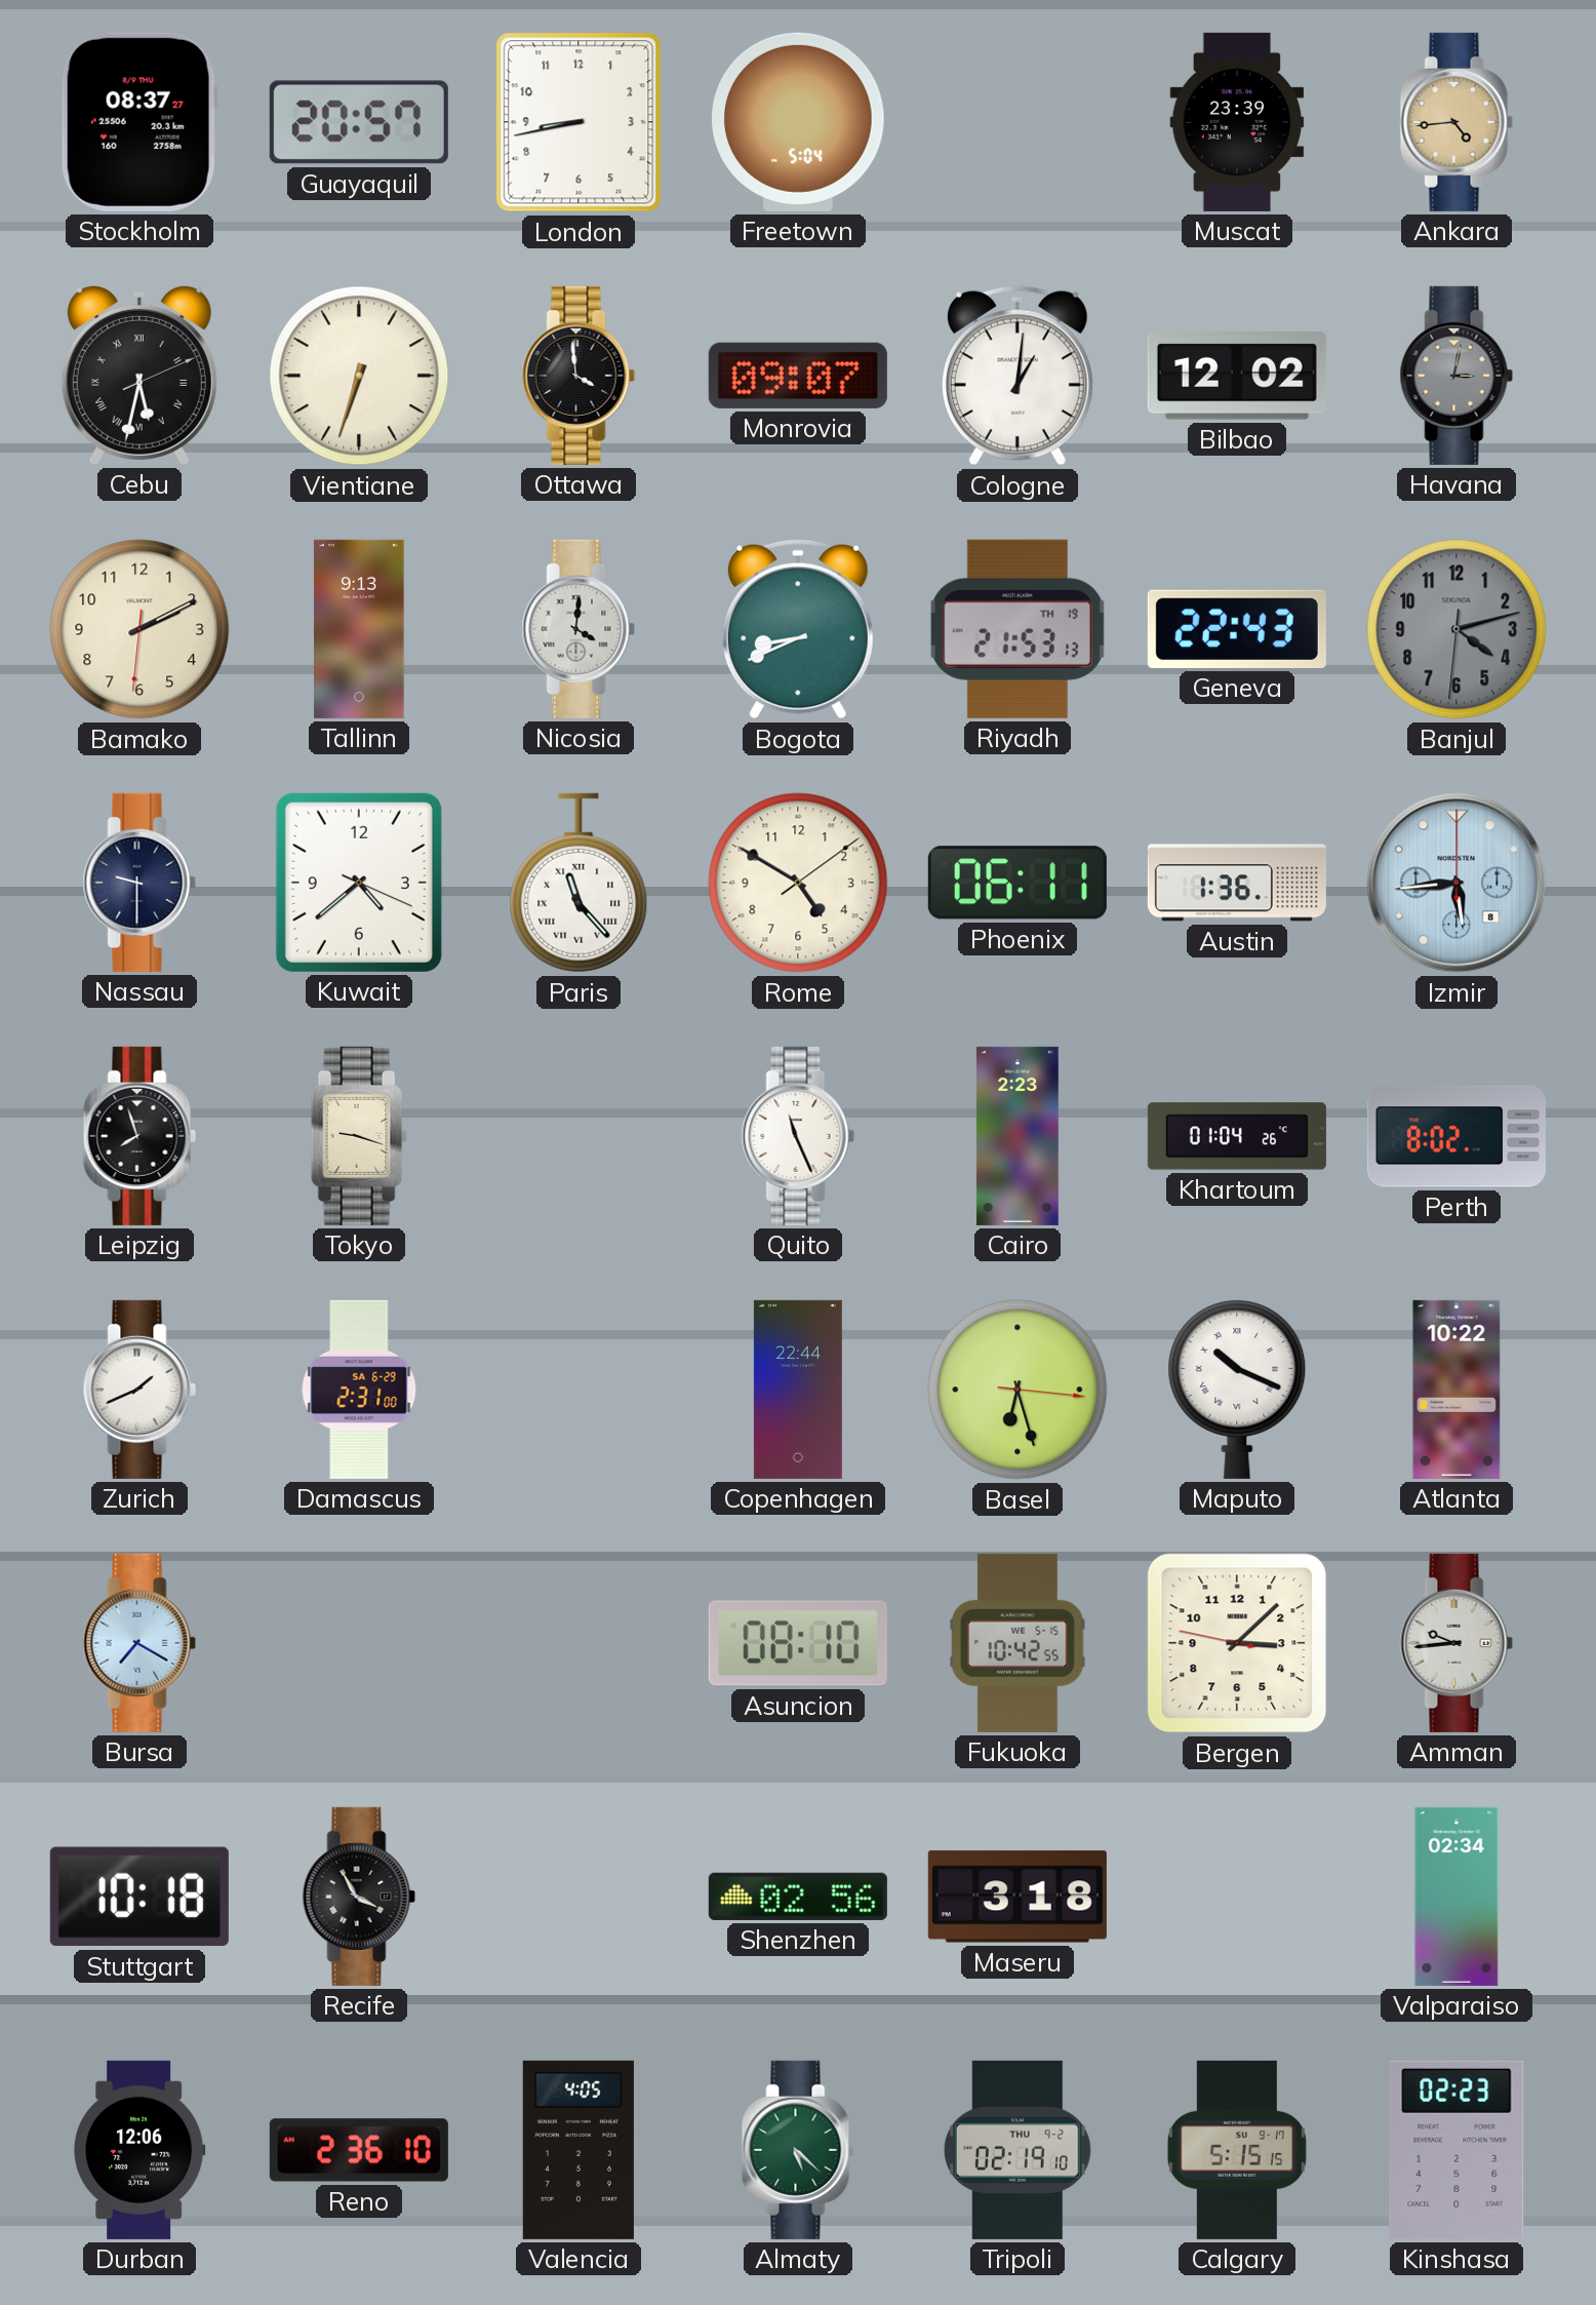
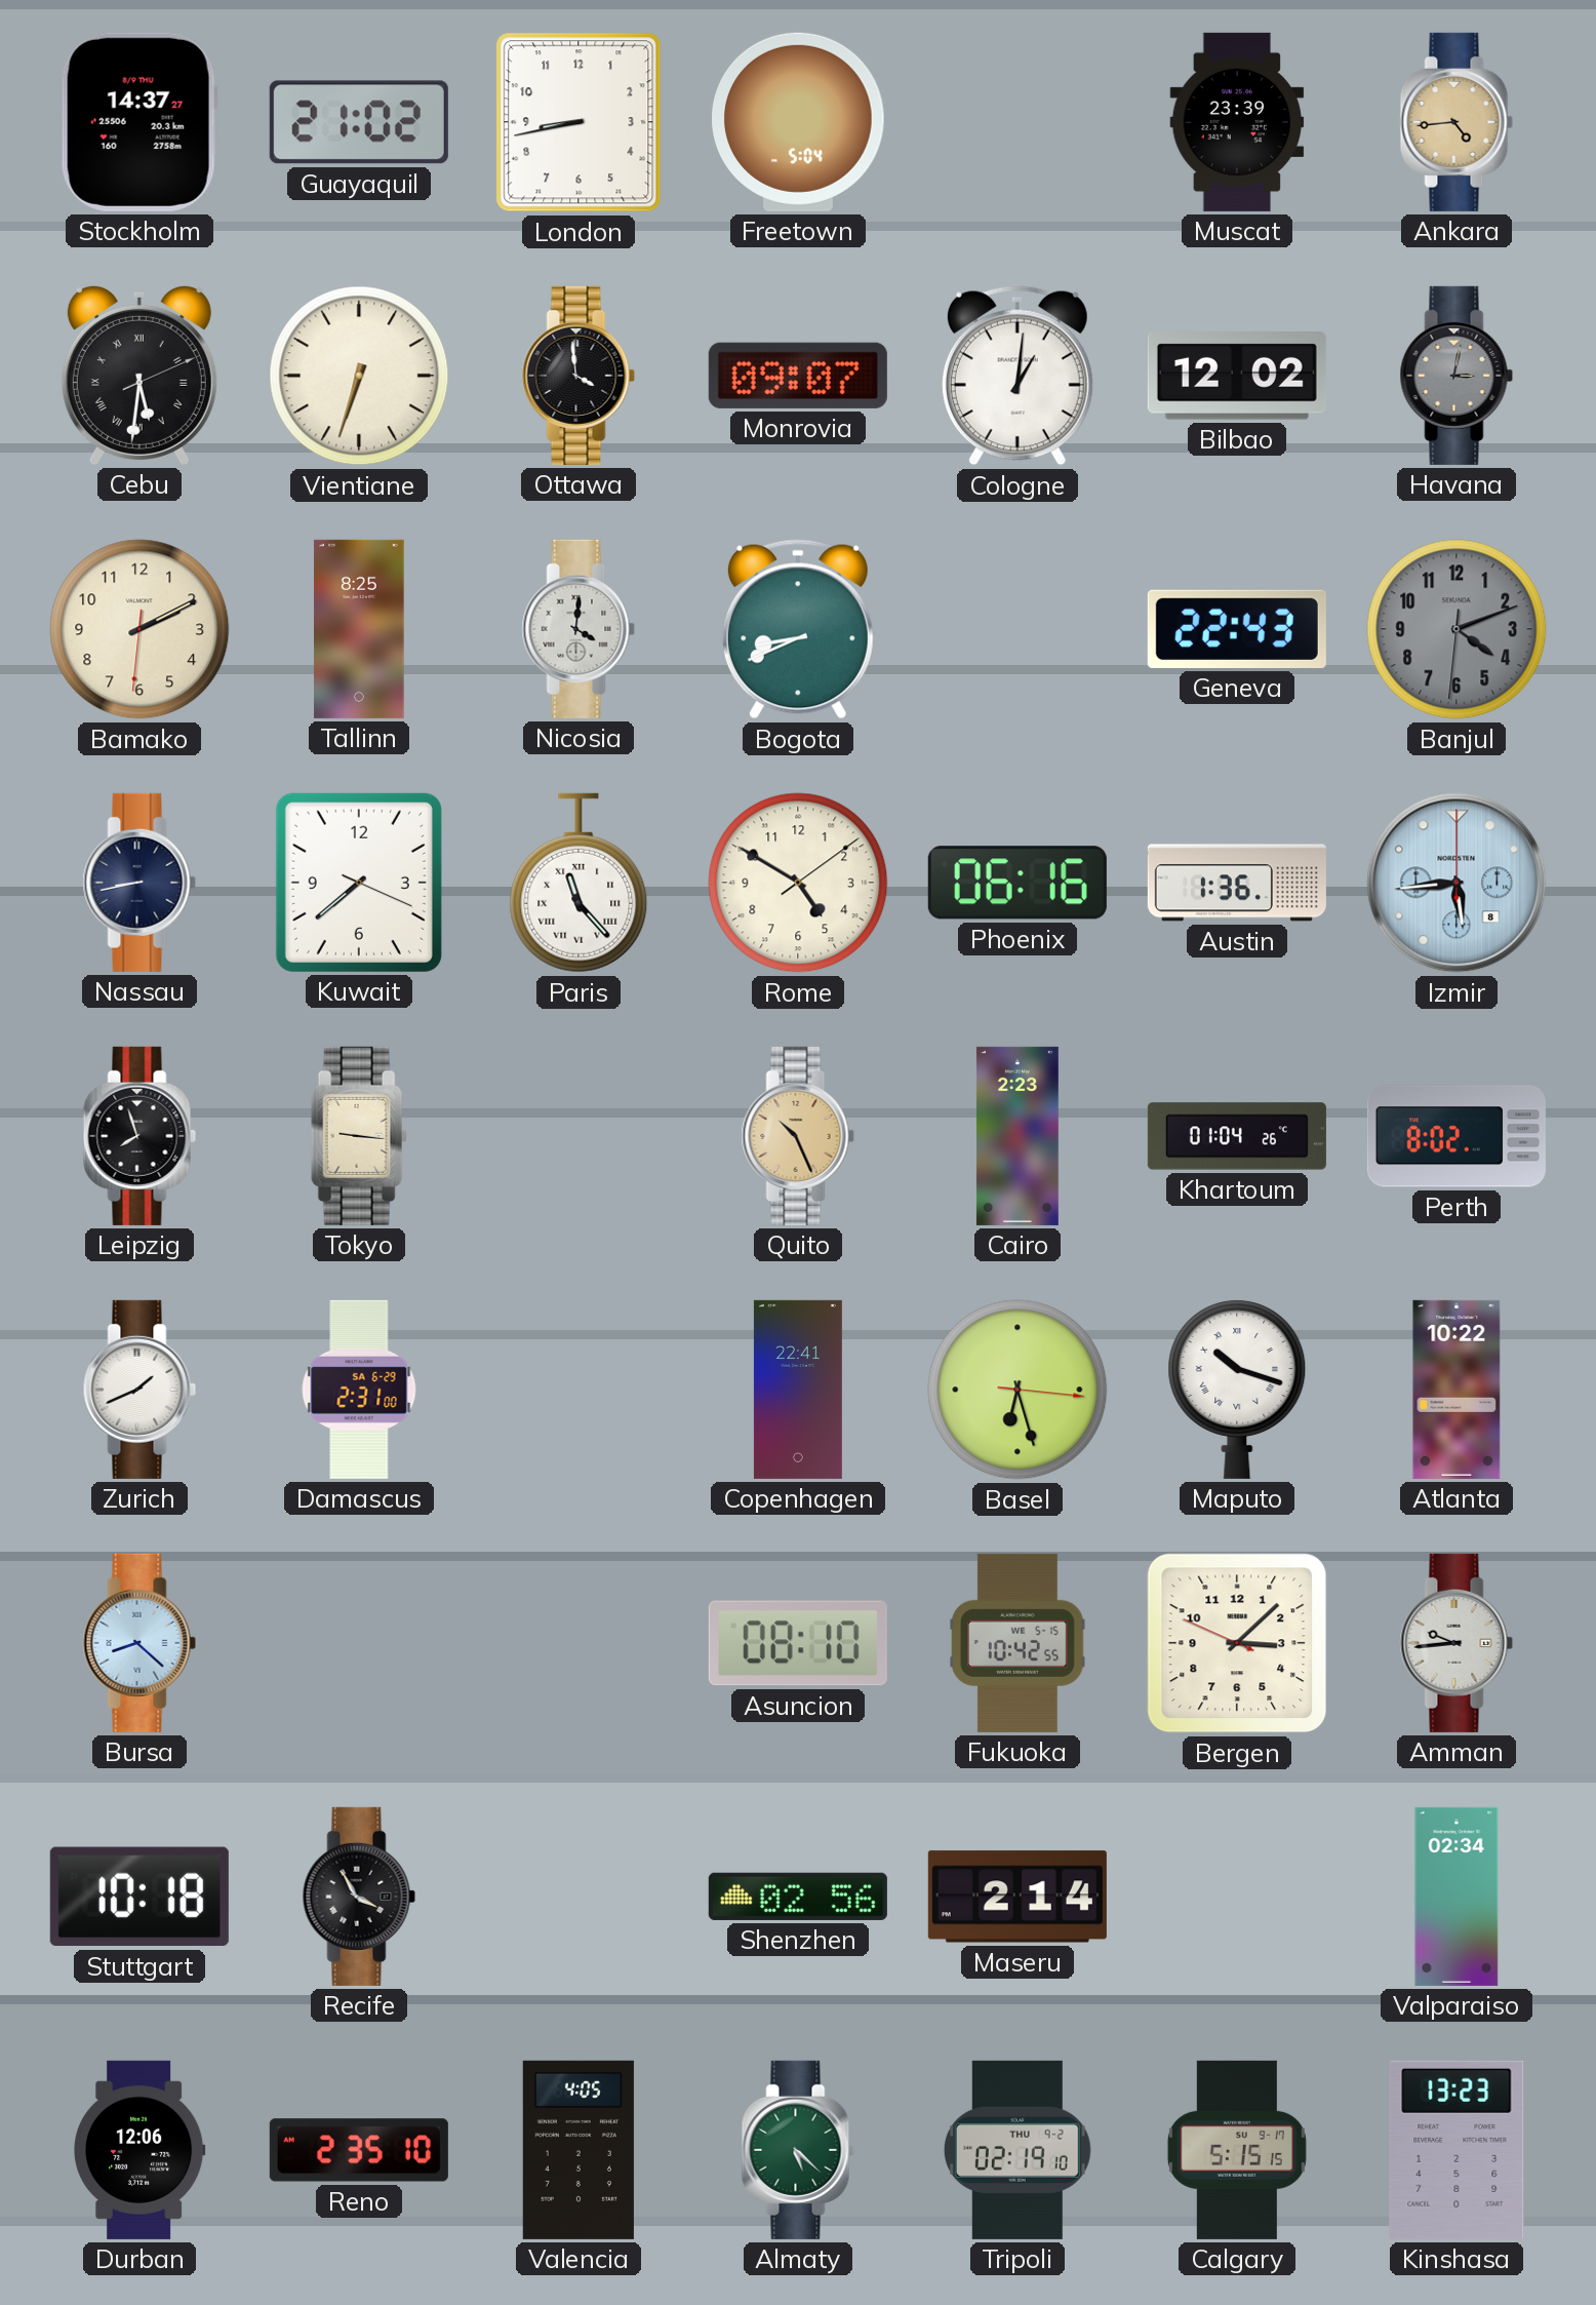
Stockholm: 08:37 -> 14:37
Guayaquil: 20:57 -> 21:02
Cebu: 5:32 -> 5:31
Tallinn: 9:13 -> 8:25
Riyadh: 21:53 -> none
Banjul: 4:12 -> 4:11
Nassau: 9:30 -> 8:43
Kuwait: 4:38 -> 7:38
Phoenix: 06:11 -> 06:16
Tokyo: 9:18 -> 9:16
Quito: 11:26 -> 10:26
Quito dial: white -> champagne
Copenhagen: 22:44 -> 22:41
Maputo: 10:19 -> 10:18
Bursa: 7:20 -> 8:22
Bergen: 3:07:47 -> 3:07:49
Maseru: 3:18 -> 2:14
Reno: 2:36 -> 2:35
Kinshasa: 02:23 -> 13:23
